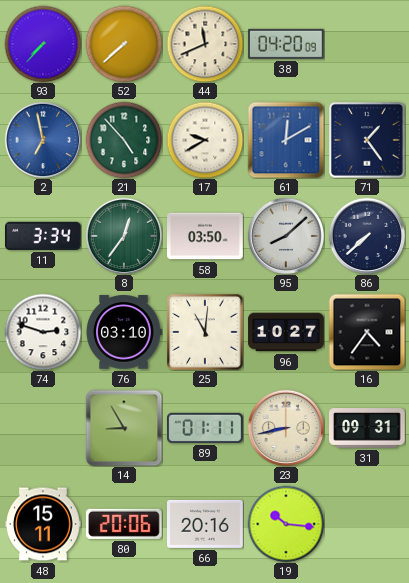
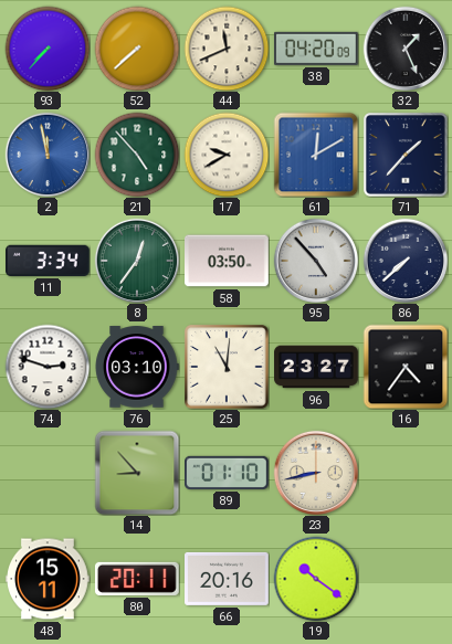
32: none -> 1:26
2: 6:58 -> 11:58
71: 1:24 -> 1:37
95: 8:08 -> 4:53
96: 10:27 -> 23:27
14: 8:55 -> 8:53
89: 01:11 -> 01:10
31: 09:31 -> none
80: 20:06 -> 20:11
19: 10:16 -> 10:21
